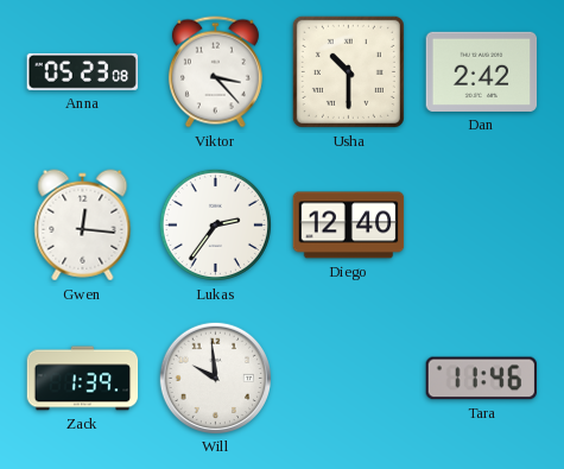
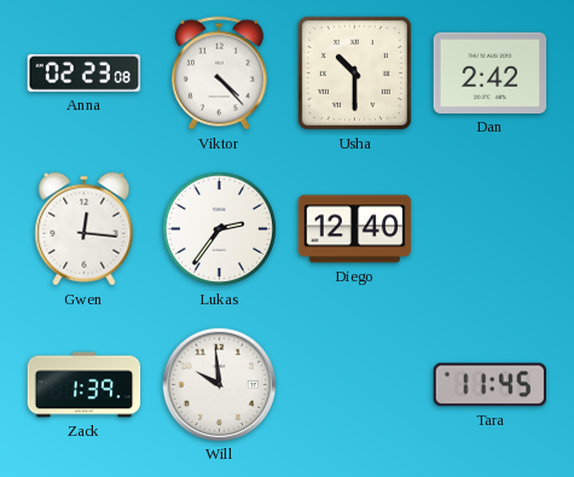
Anna: 05:23 -> 02:23
Viktor: 3:23 -> 4:23
Tara: 11:46 -> 11:45
